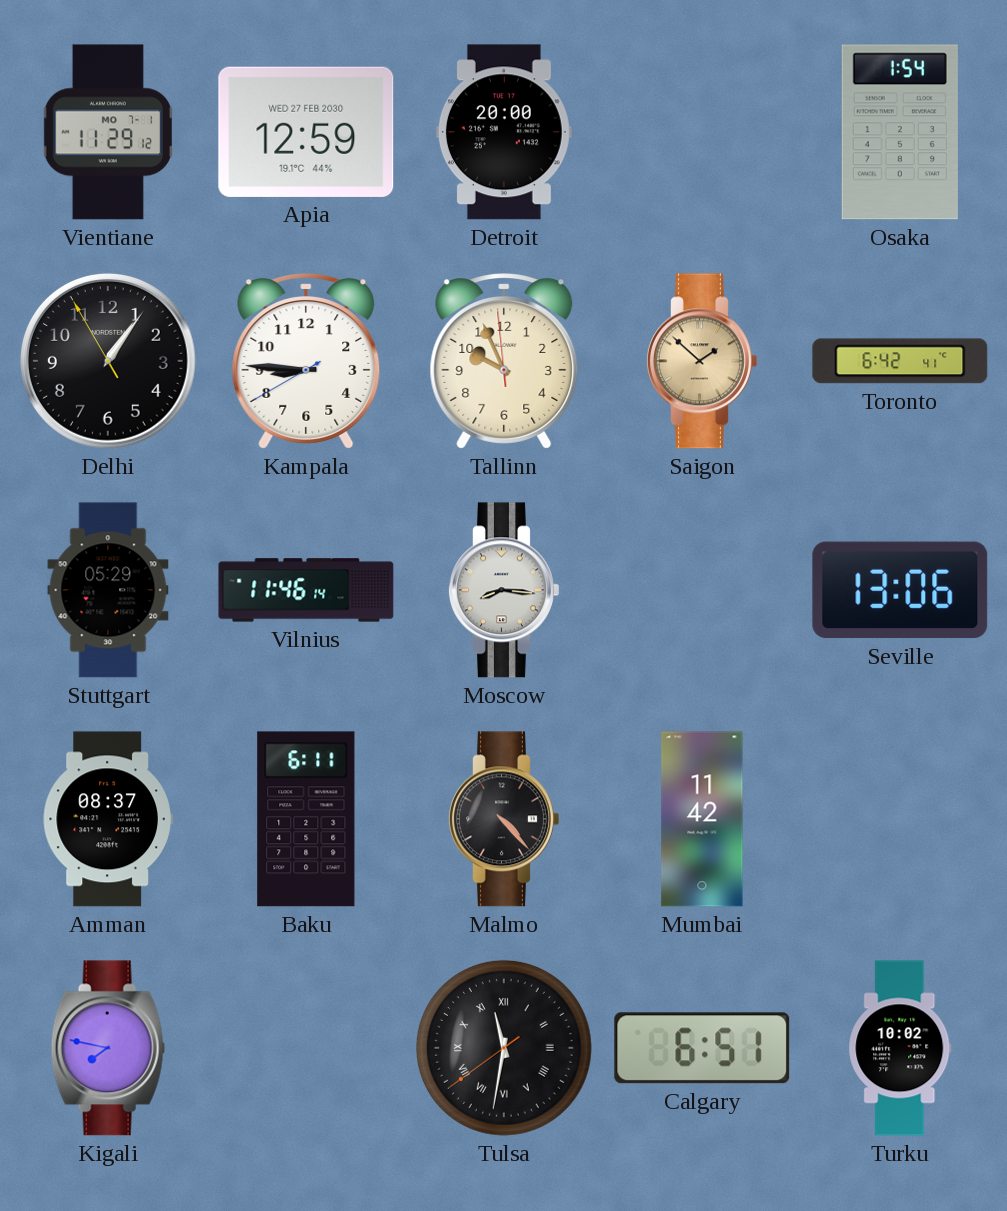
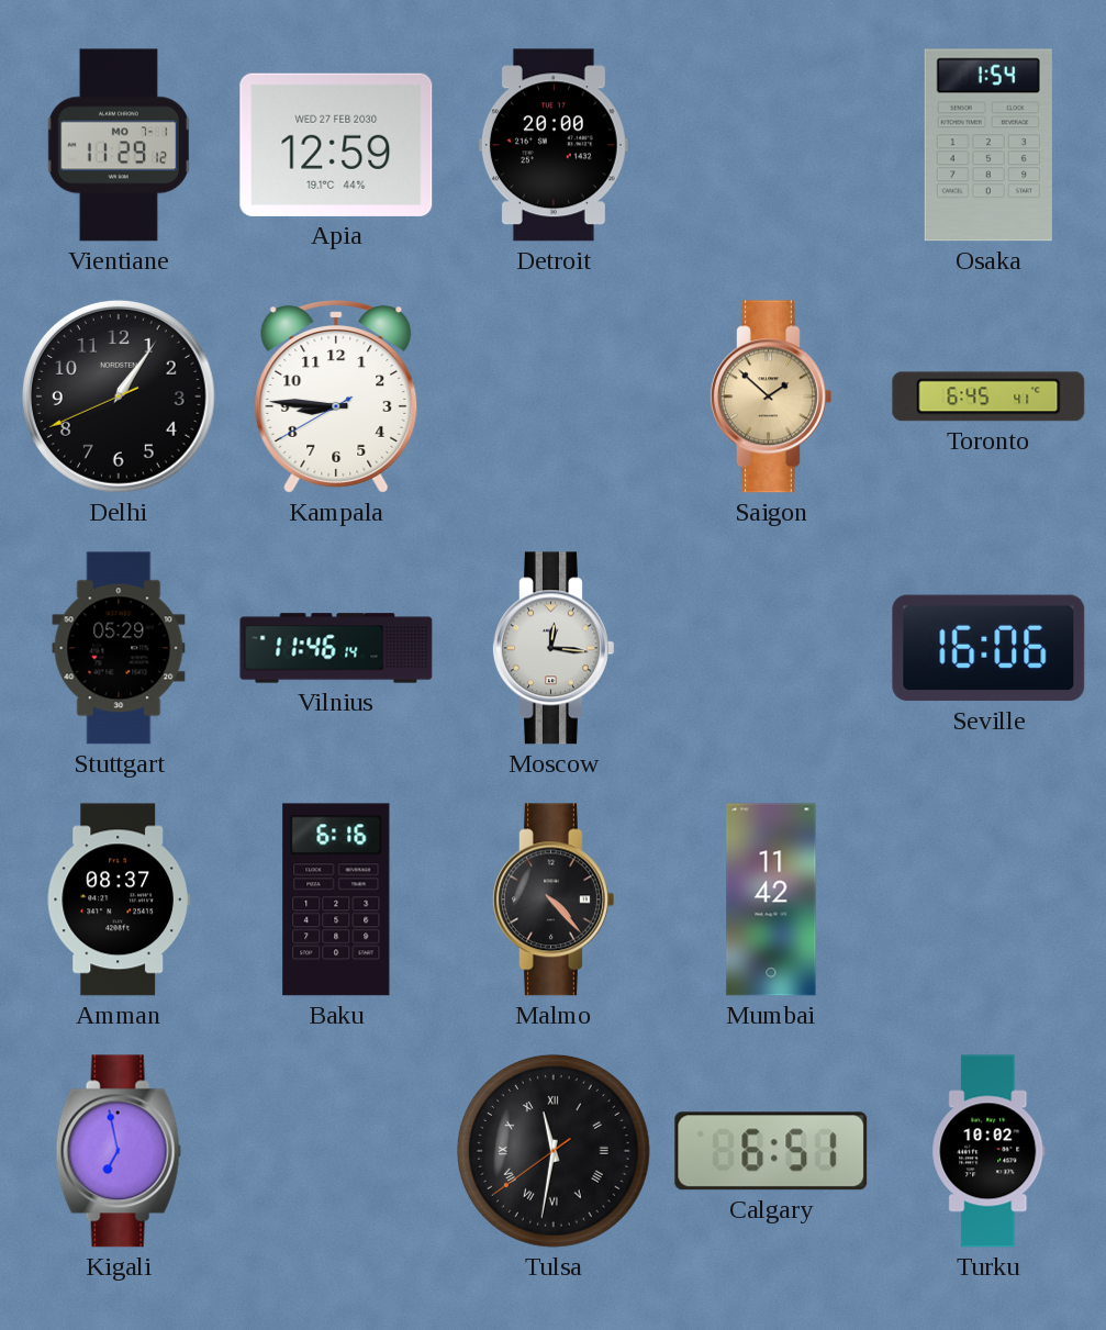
Delhi: 1:05:55 -> 1:05:41
Tallinn: 9:55 -> none
Toronto: 6:42 -> 6:45
Moscow: 8:16 -> 12:16
Seville: 13:06 -> 16:06
Baku: 6:11 -> 6:16
Kigali: 7:47 -> 6:58
